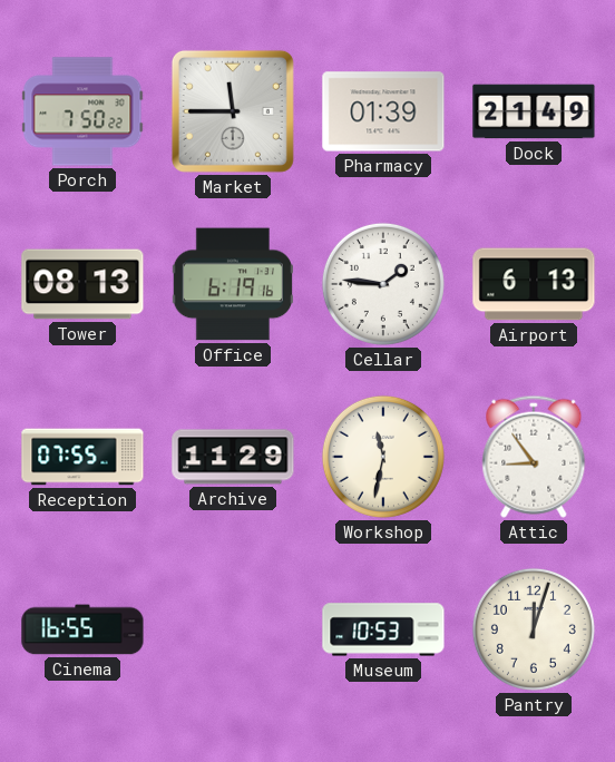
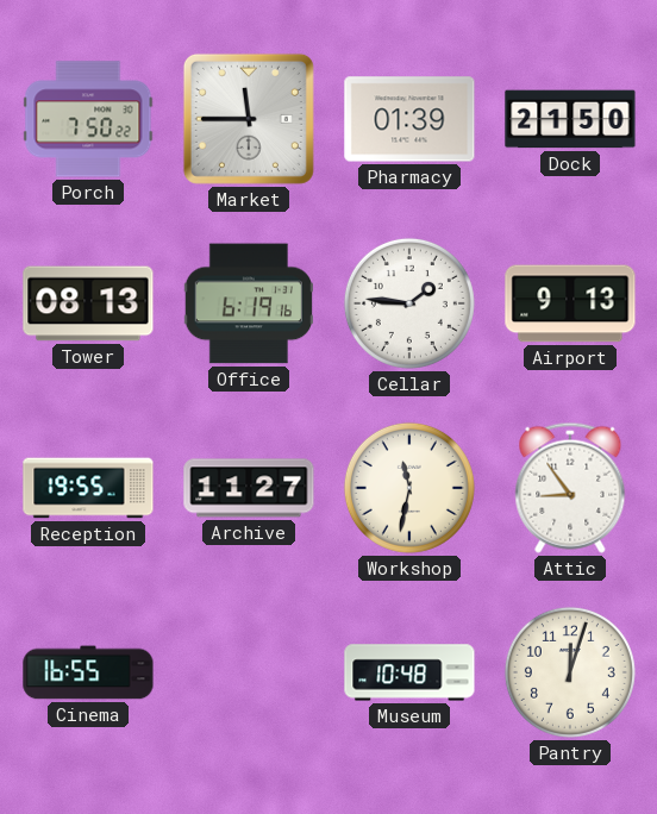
Dock: 21:49 -> 21:50
Airport: 6:13 -> 9:13
Reception: 07:55 -> 19:55
Archive: 11:29 -> 11:27
Museum: 10:53 -> 10:48
